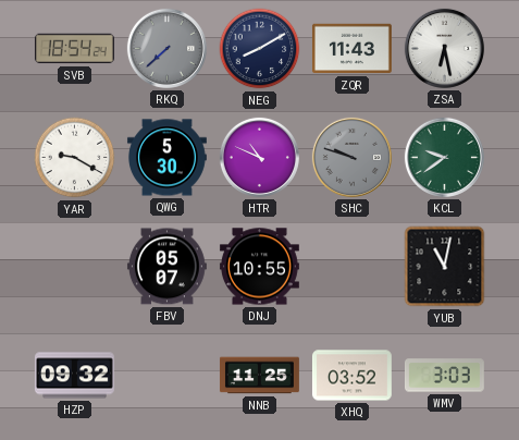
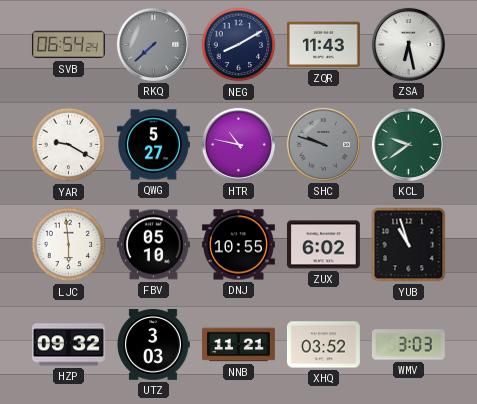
SVB: 18:54 -> 06:54
QWG: 5:30 -> 5:27
HTR: 10:49 -> 10:47
LJC: none -> 5:59
FBV: 05:07 -> 05:10
ZUX: none -> 6:02
YUB: 11:02 -> 10:57
UTZ: none -> 3:03
NNB: 11:25 -> 11:21
